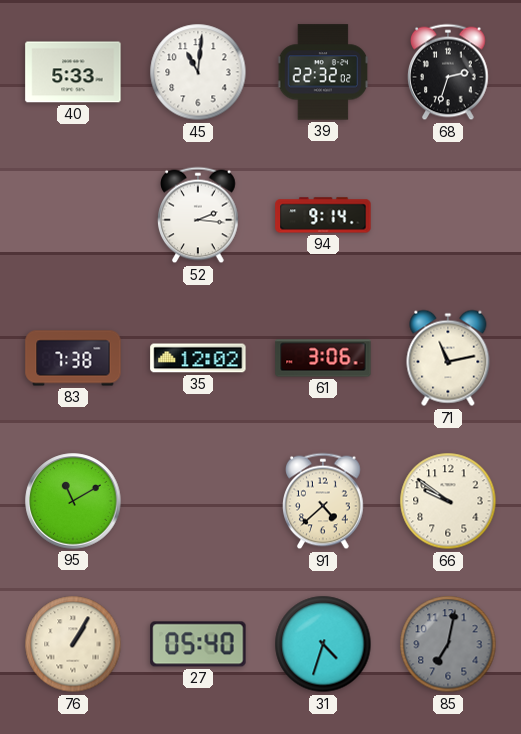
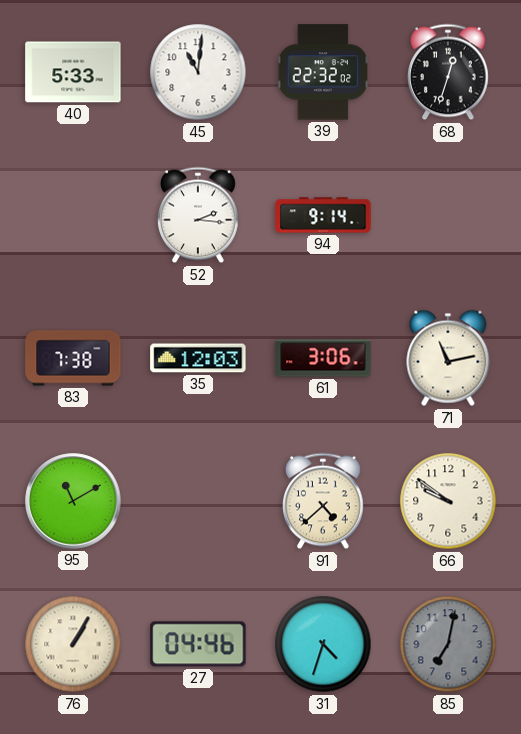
68: 2:33 -> 12:33
35: 12:02 -> 12:03
27: 05:40 -> 04:46
